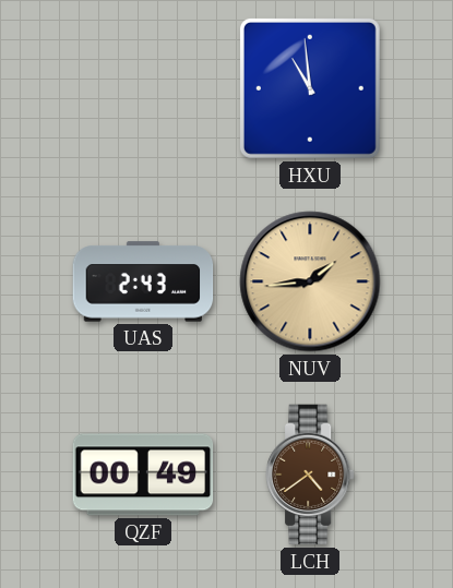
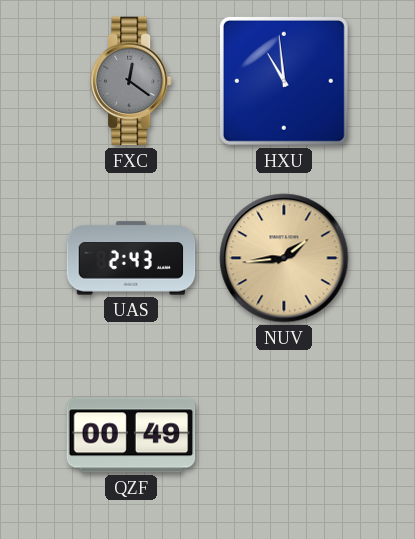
FXC: none -> 12:21
LCH: 4:39 -> none
